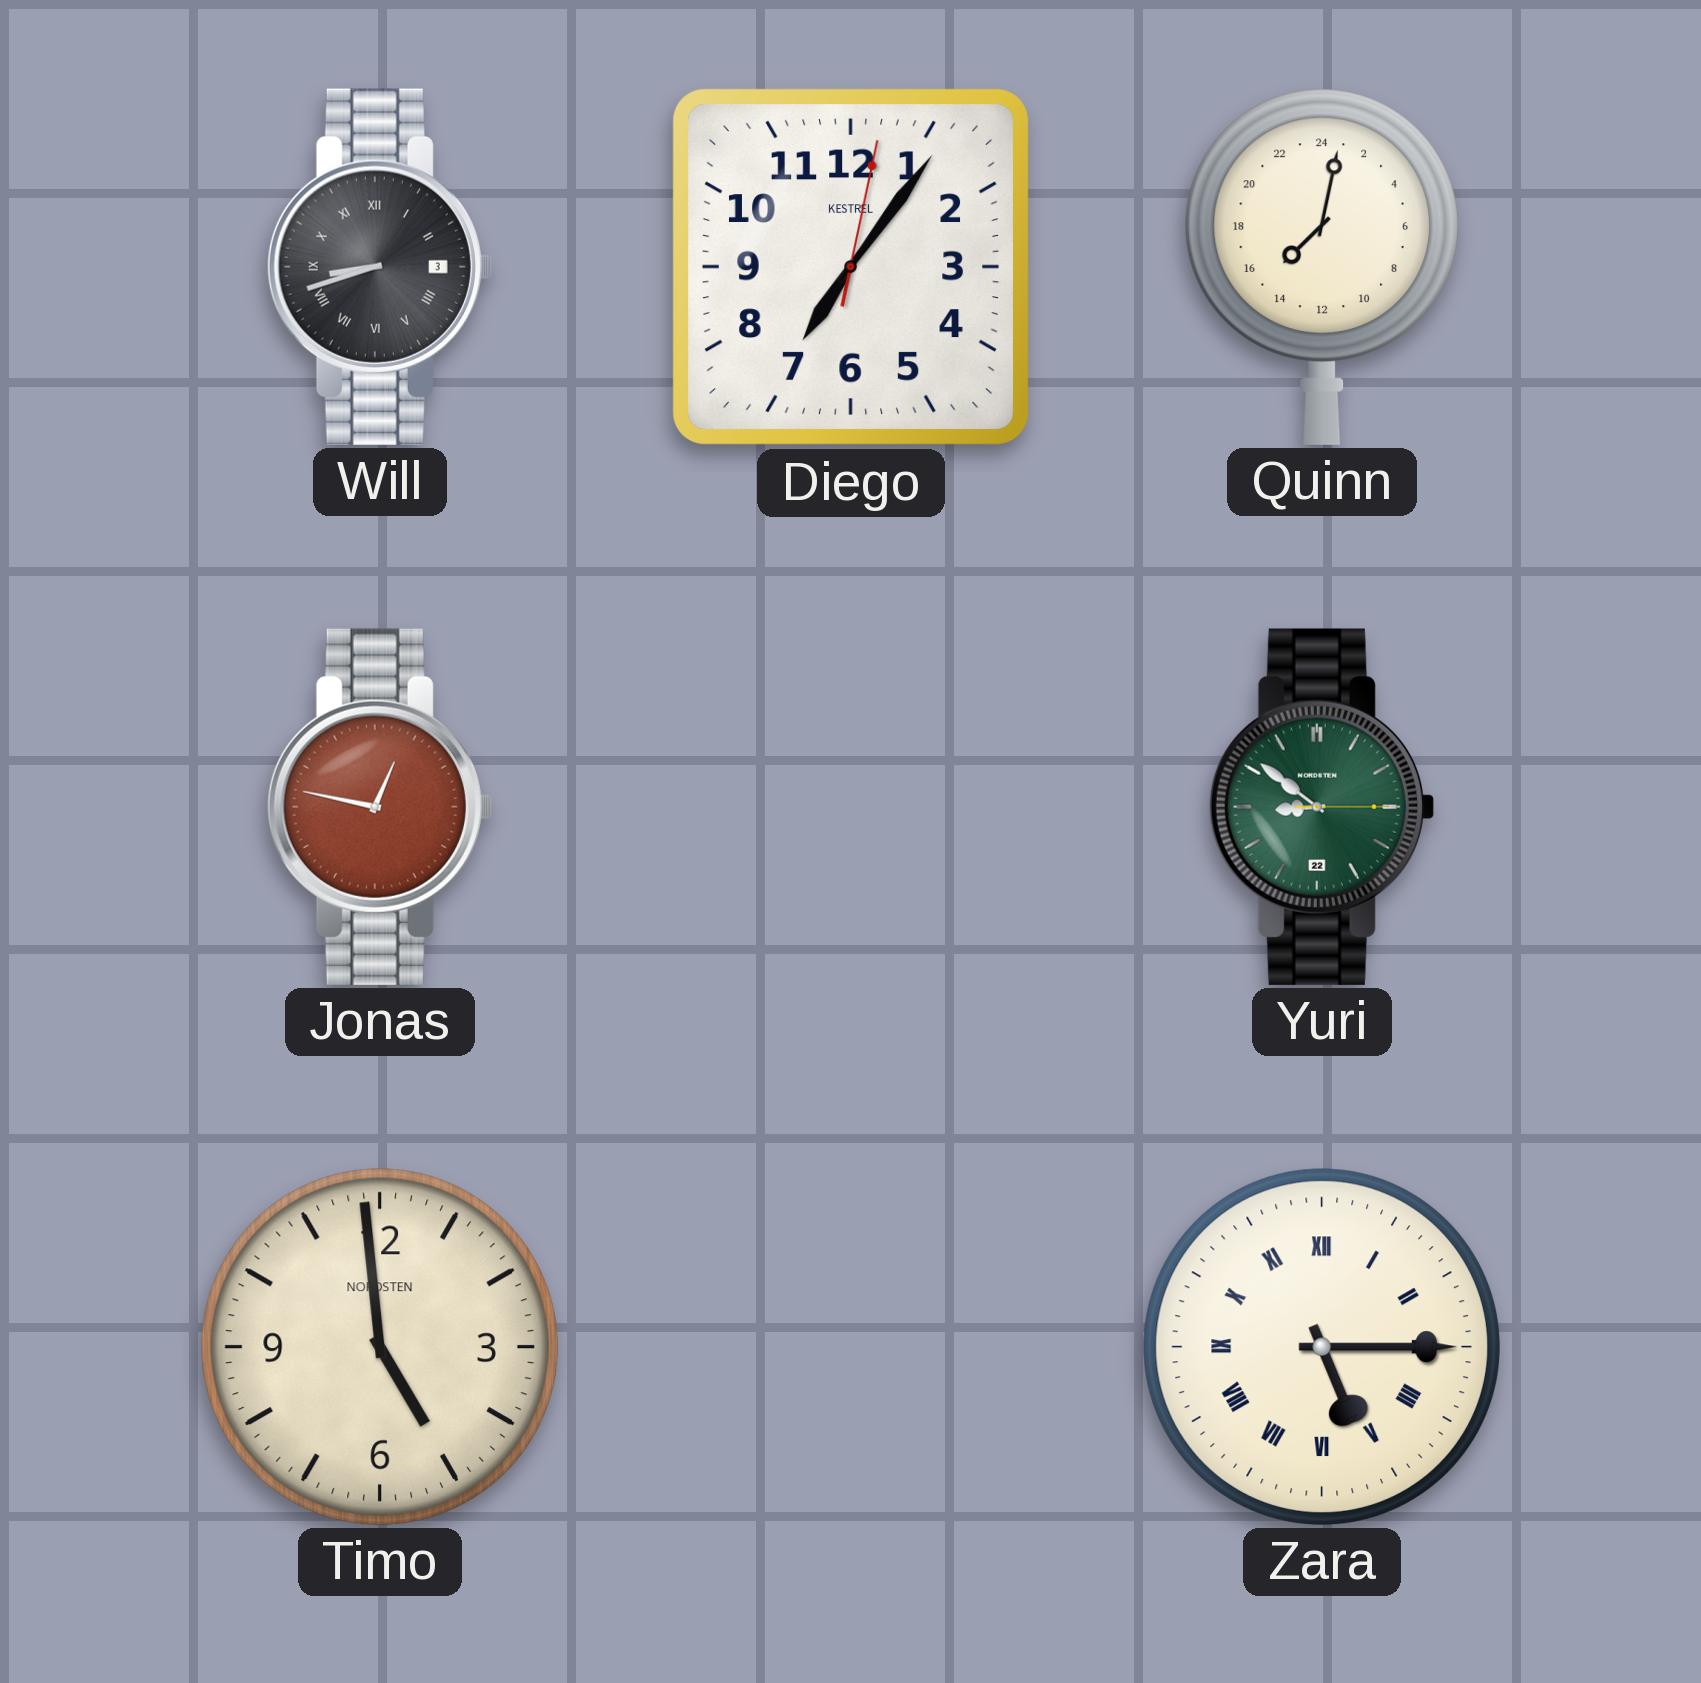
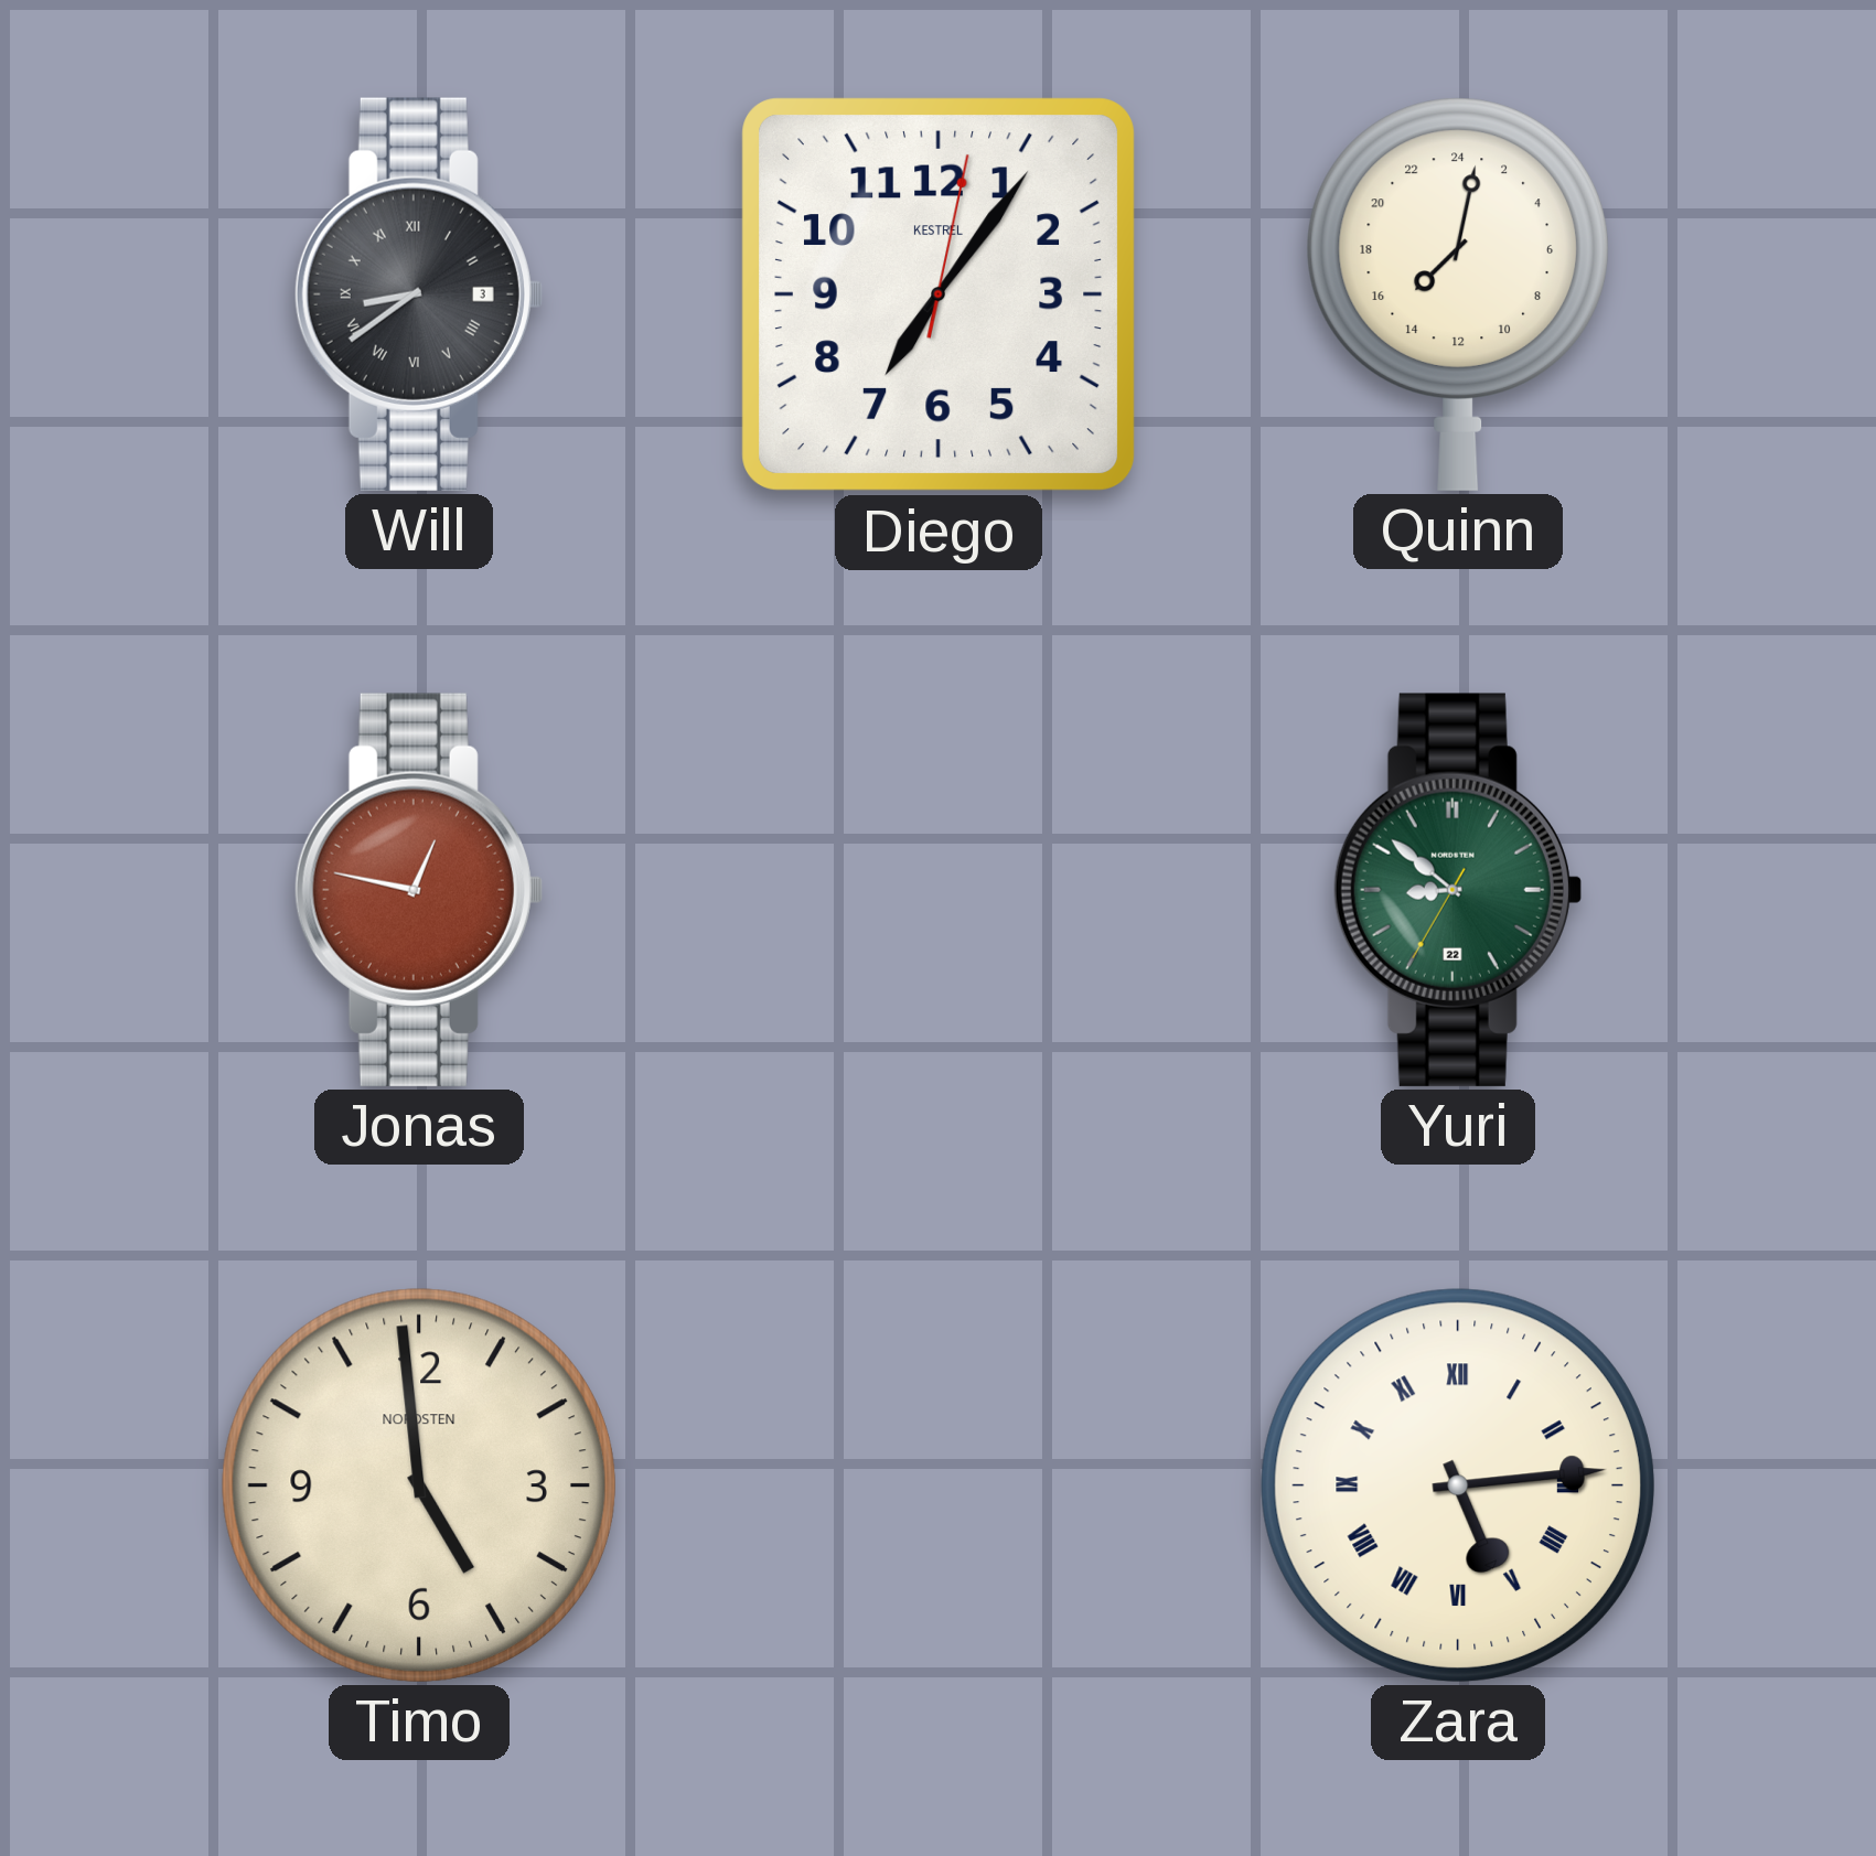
Will: 8:42 -> 8:39
Yuri: 8:51:15 -> 8:51:35
Zara: 5:15 -> 5:14
